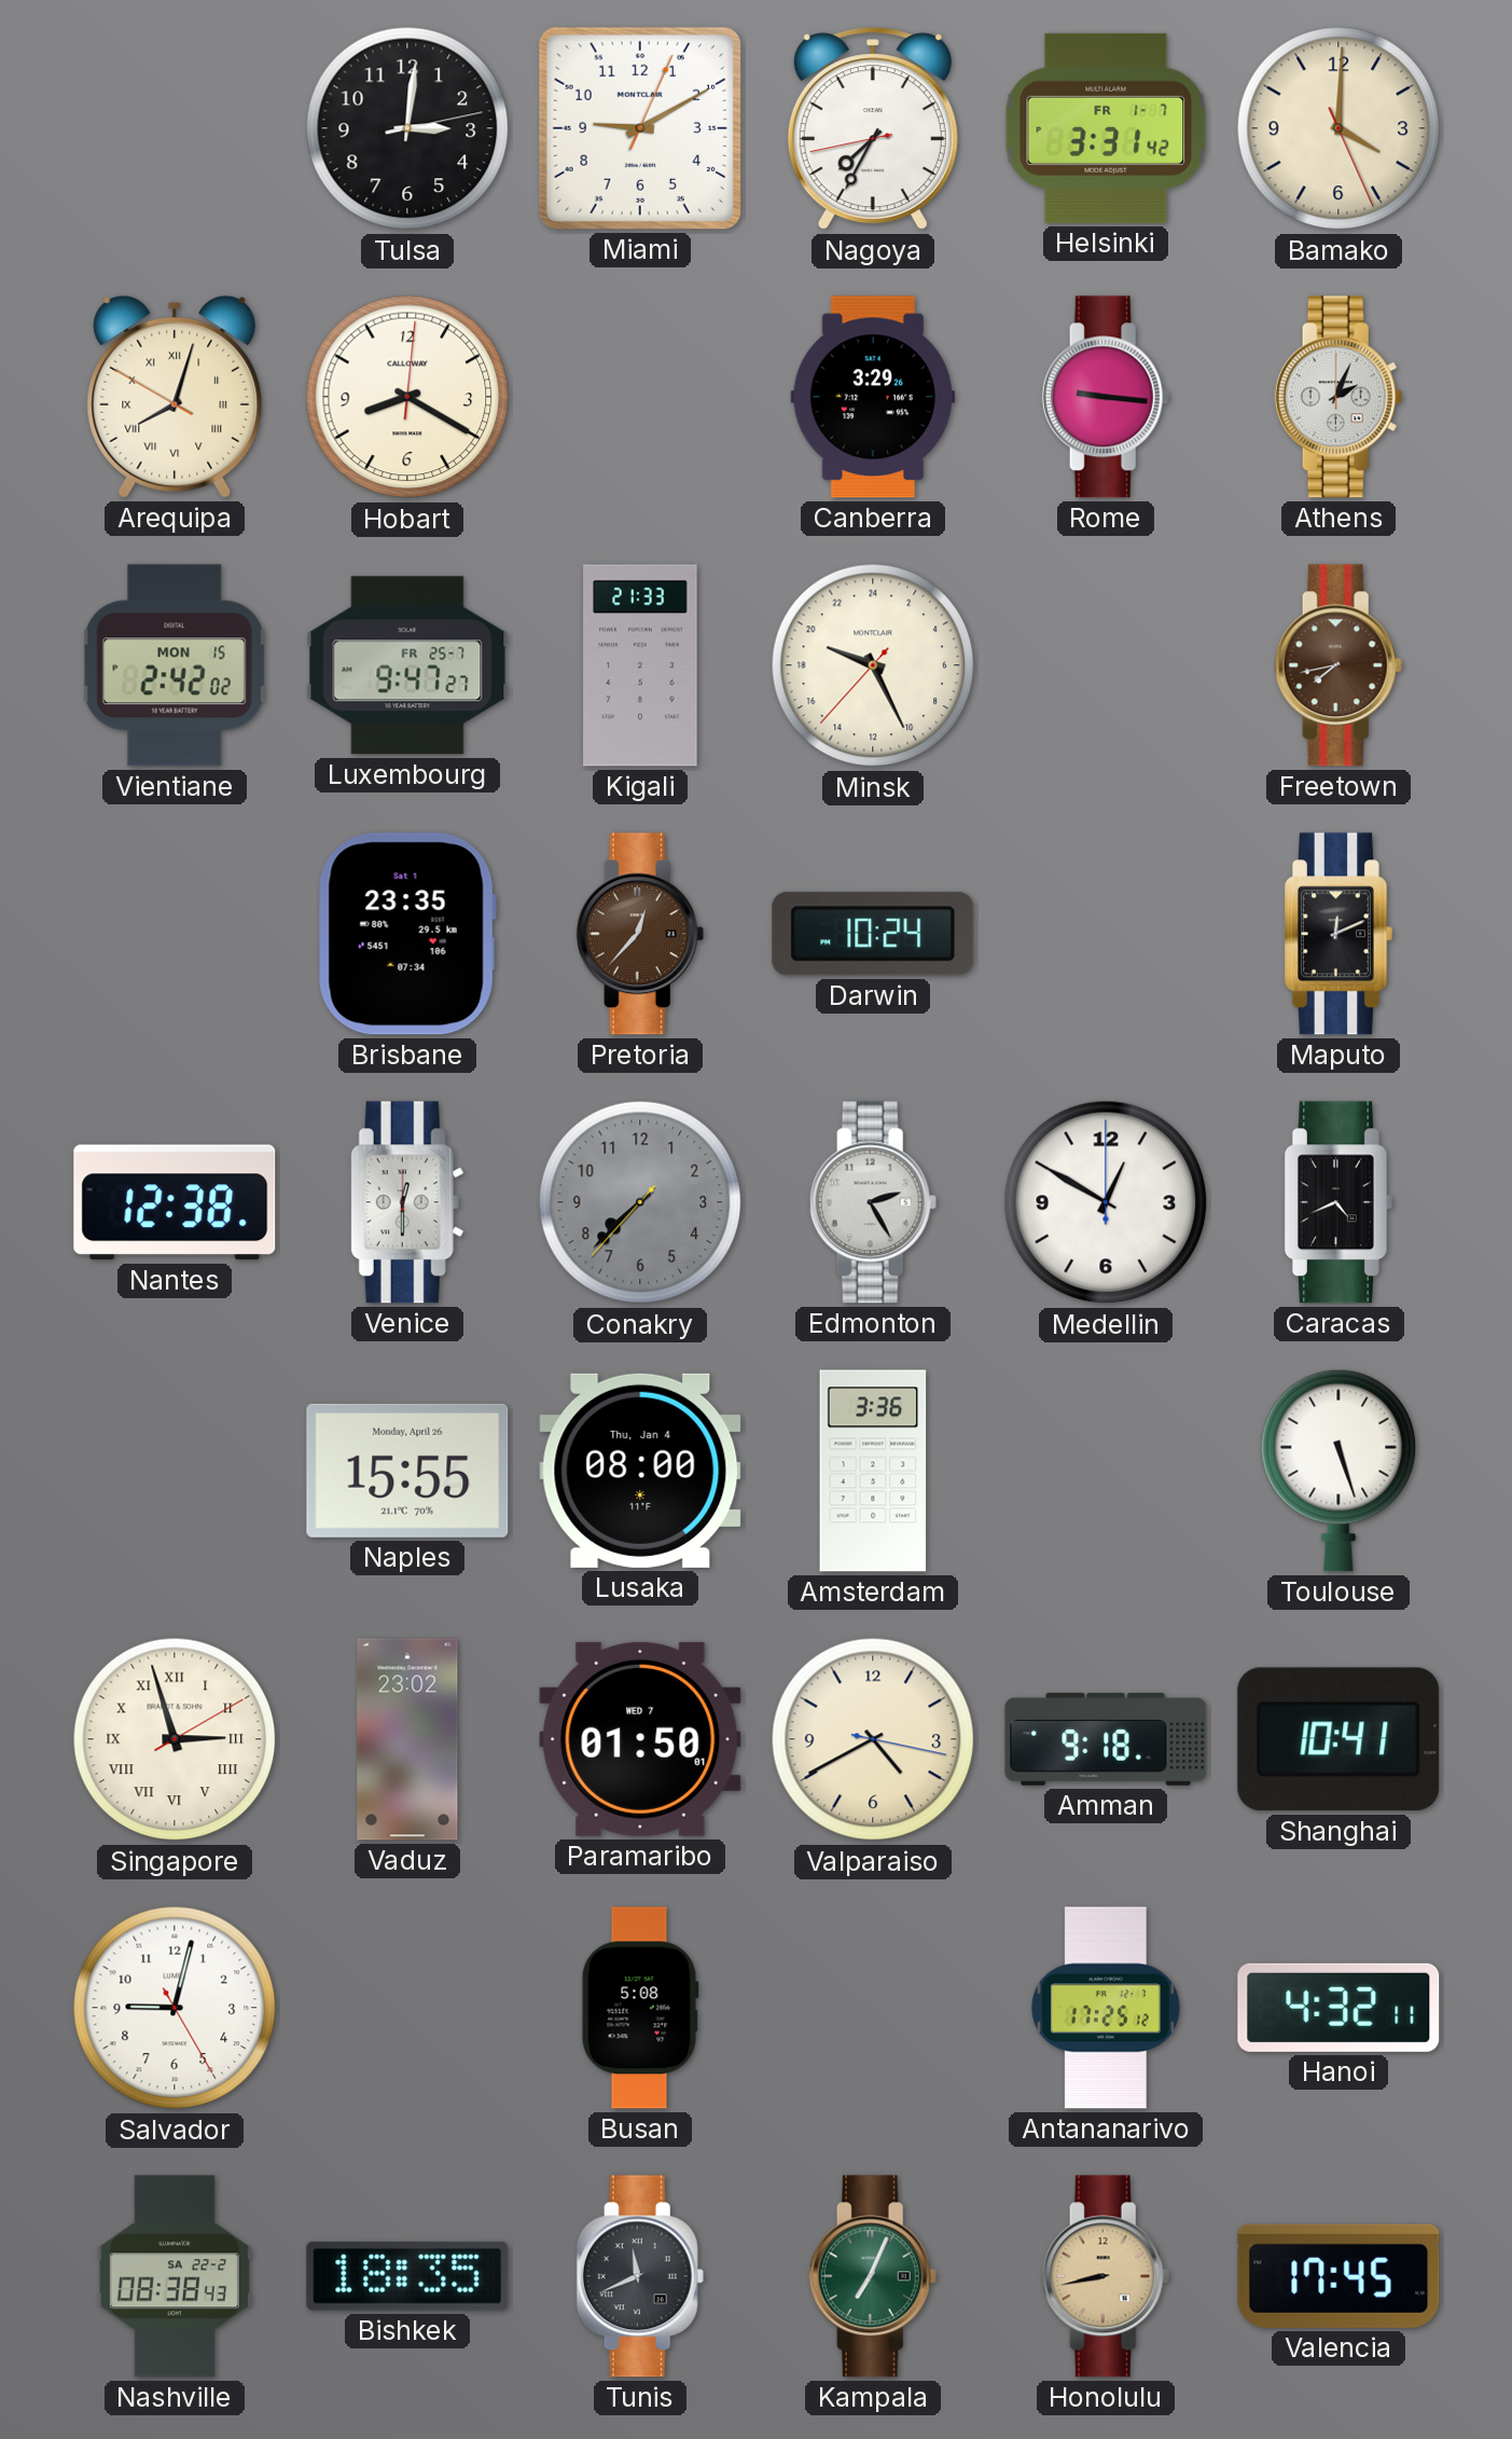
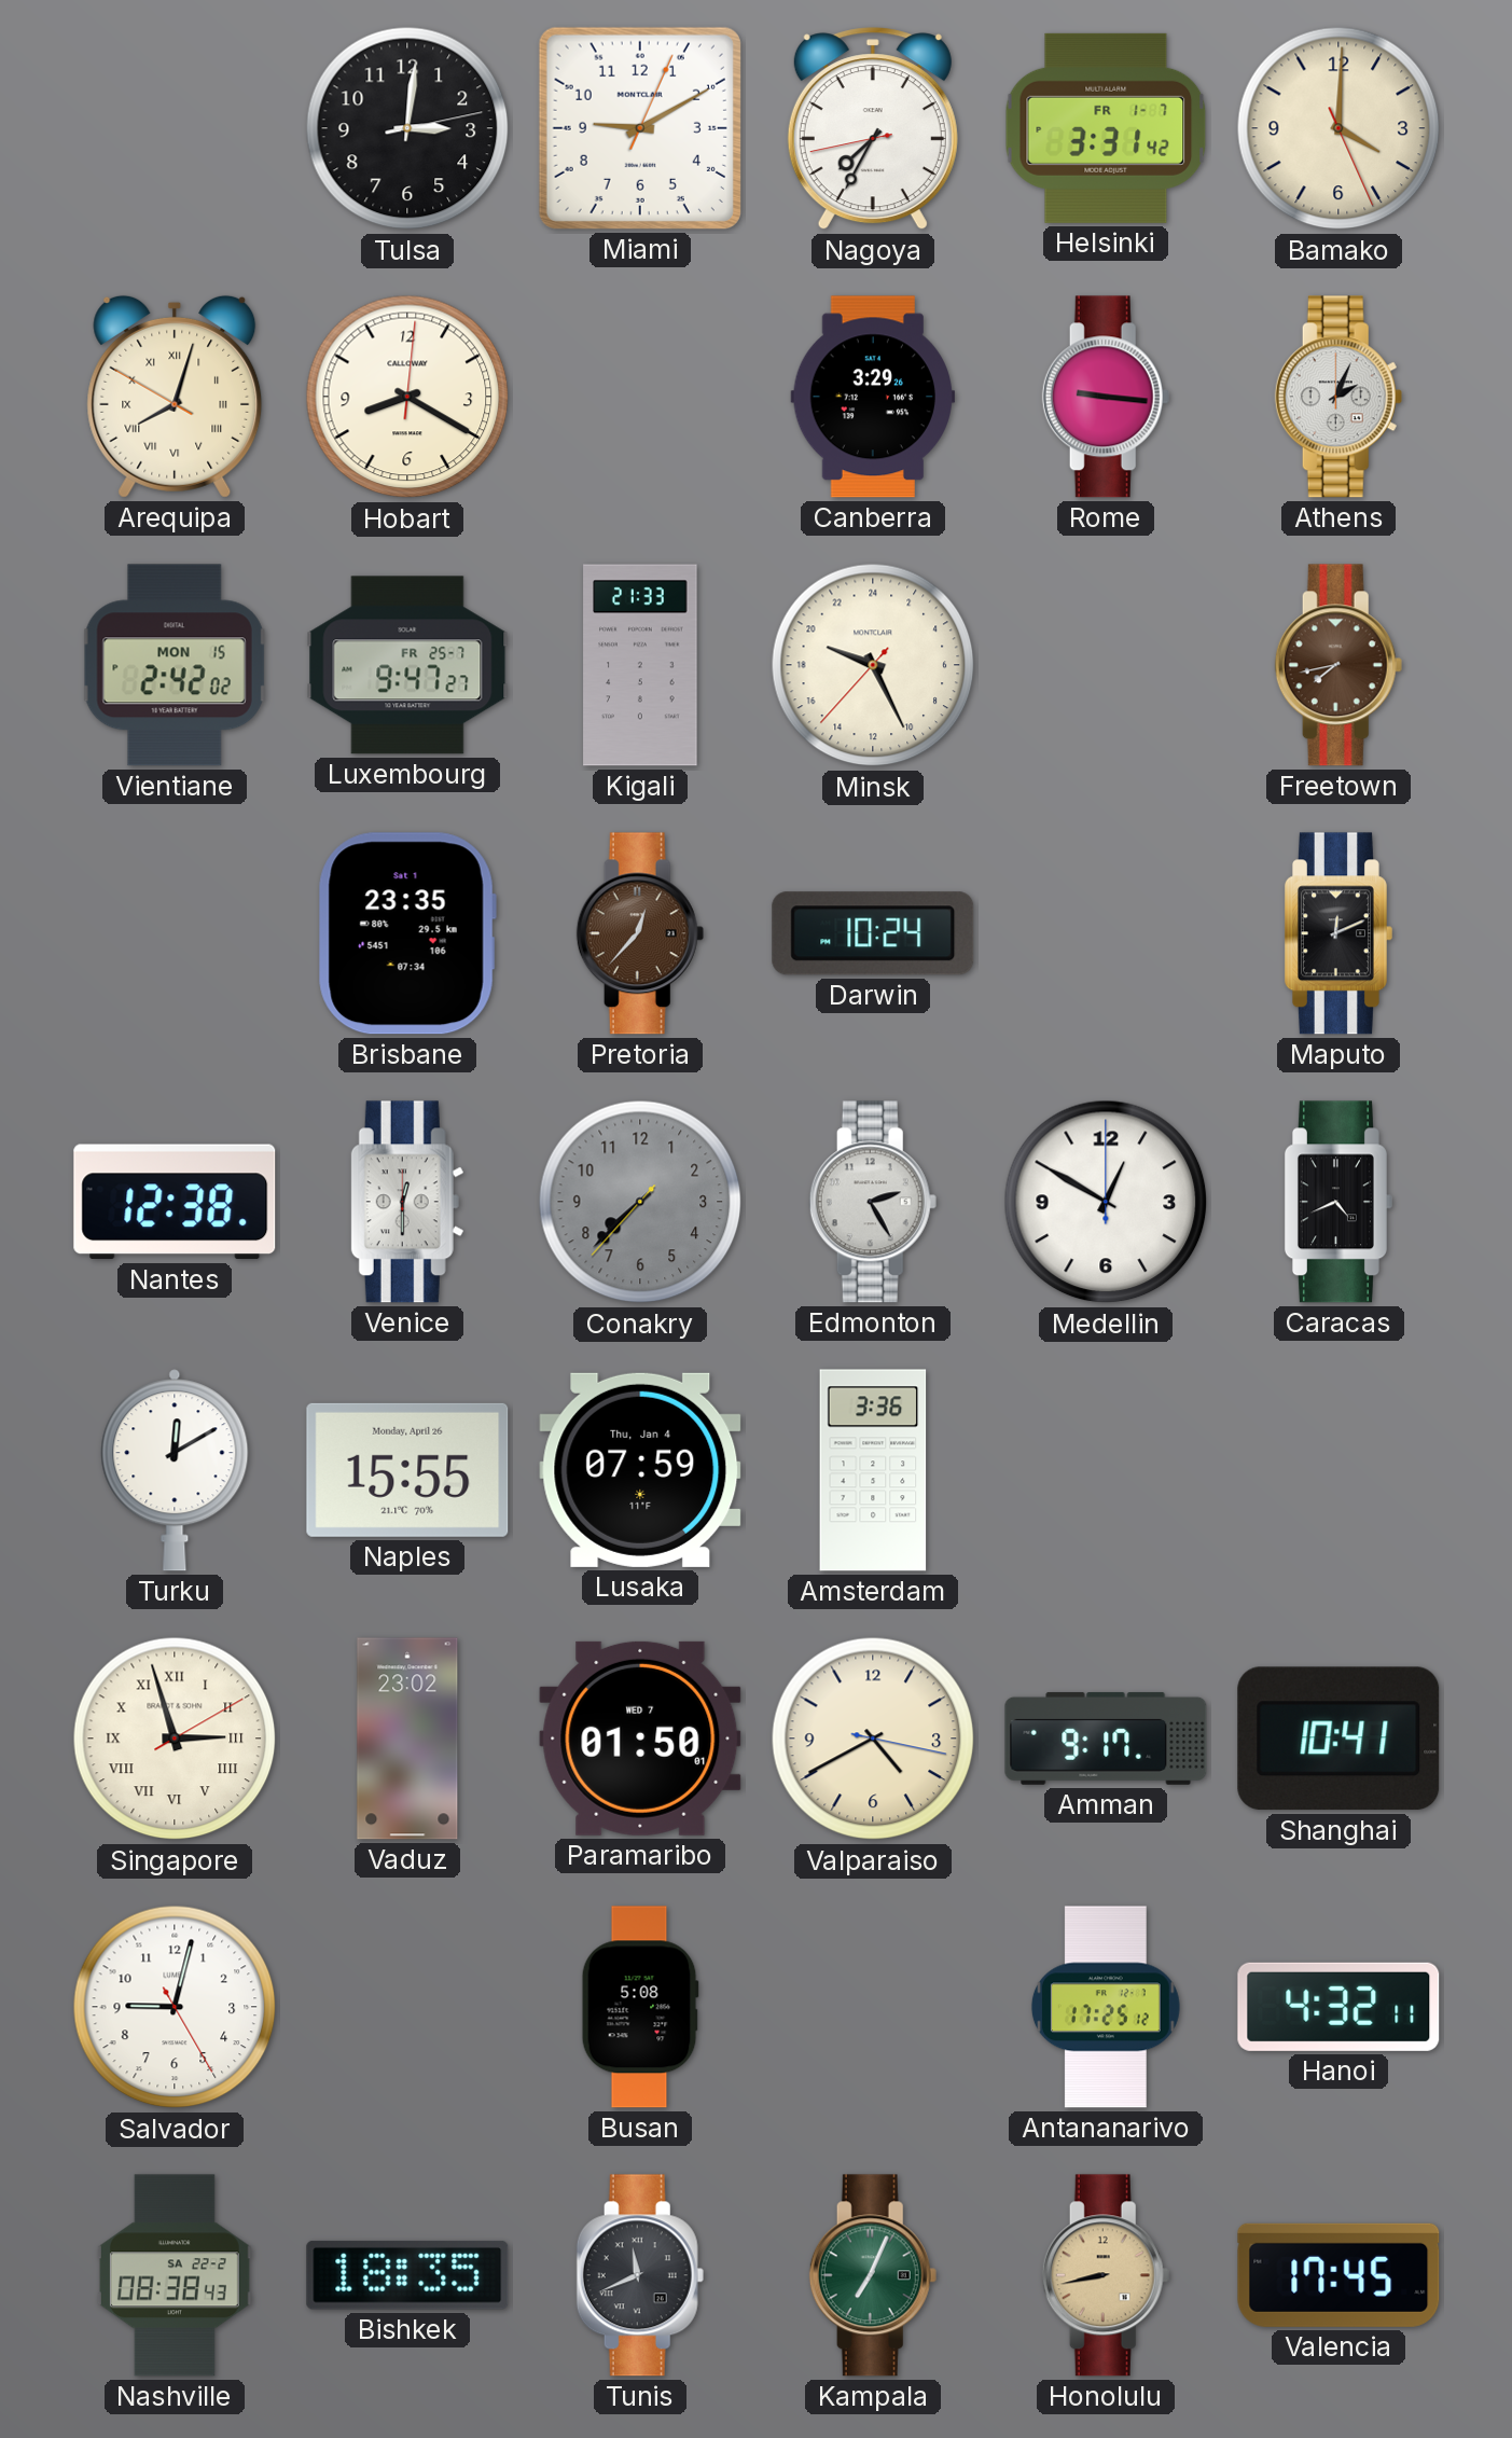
Turku: none -> 12:10
Lusaka: 08:00 -> 07:59
Toulouse: 5:27 -> none
Amman: 9:18 -> 9:17
